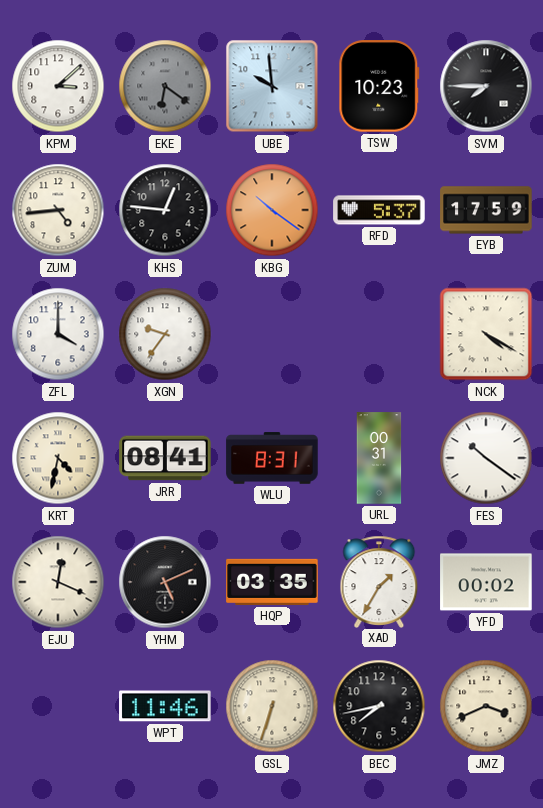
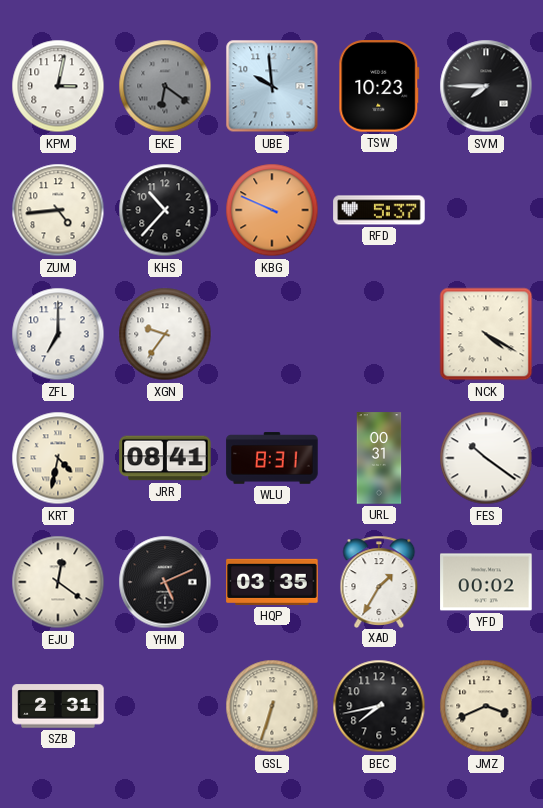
KPM: 3:08 -> 3:02
KHS: 12:46 -> 10:37
KBG: 10:21 -> 9:49
EYB: 17:59 -> none
ZFL: 4:00 -> 7:00
EJU: 12:19 -> 12:21
SZB: none -> 2:31
WPT: 11:46 -> none
